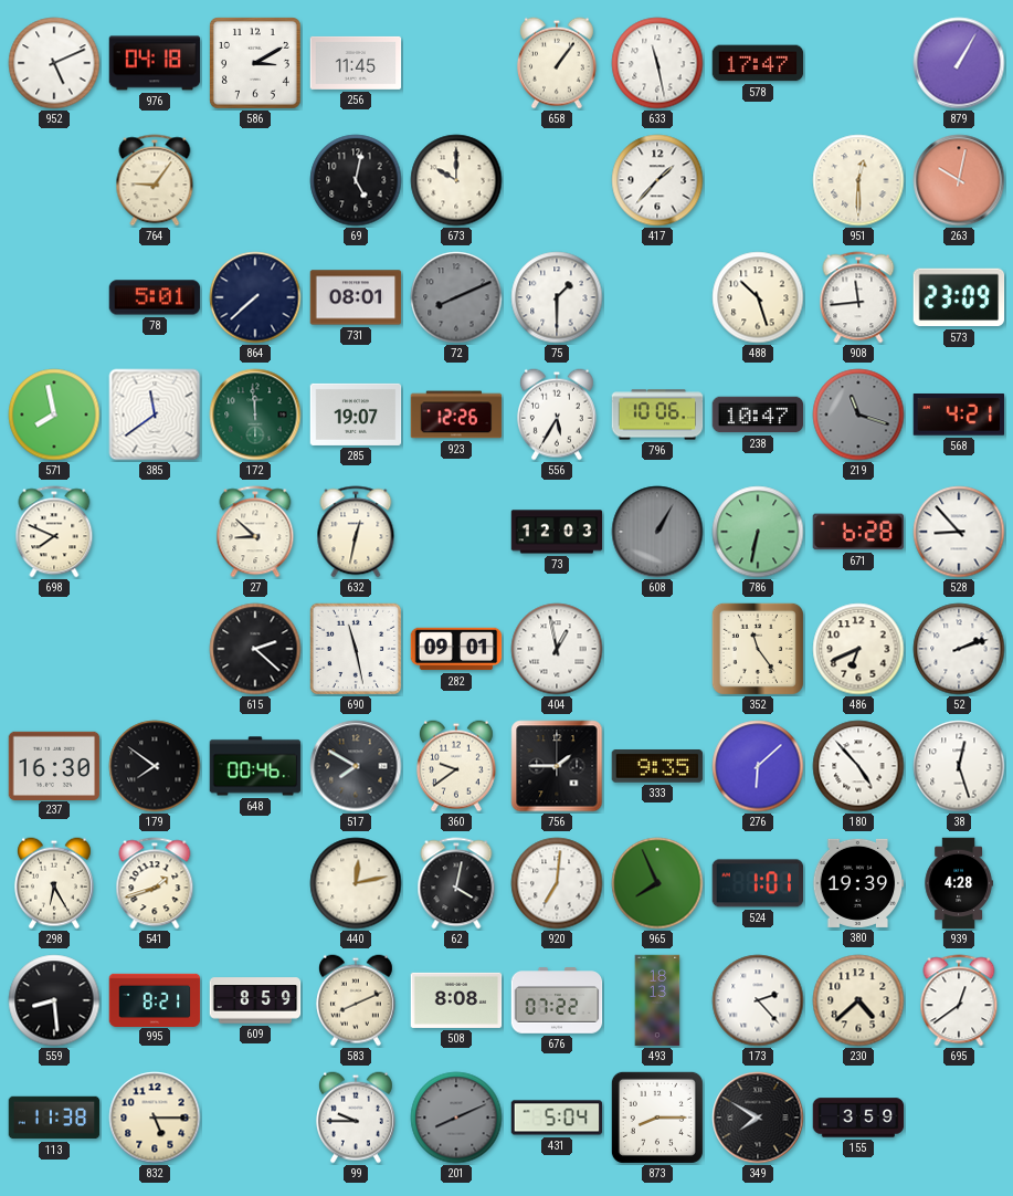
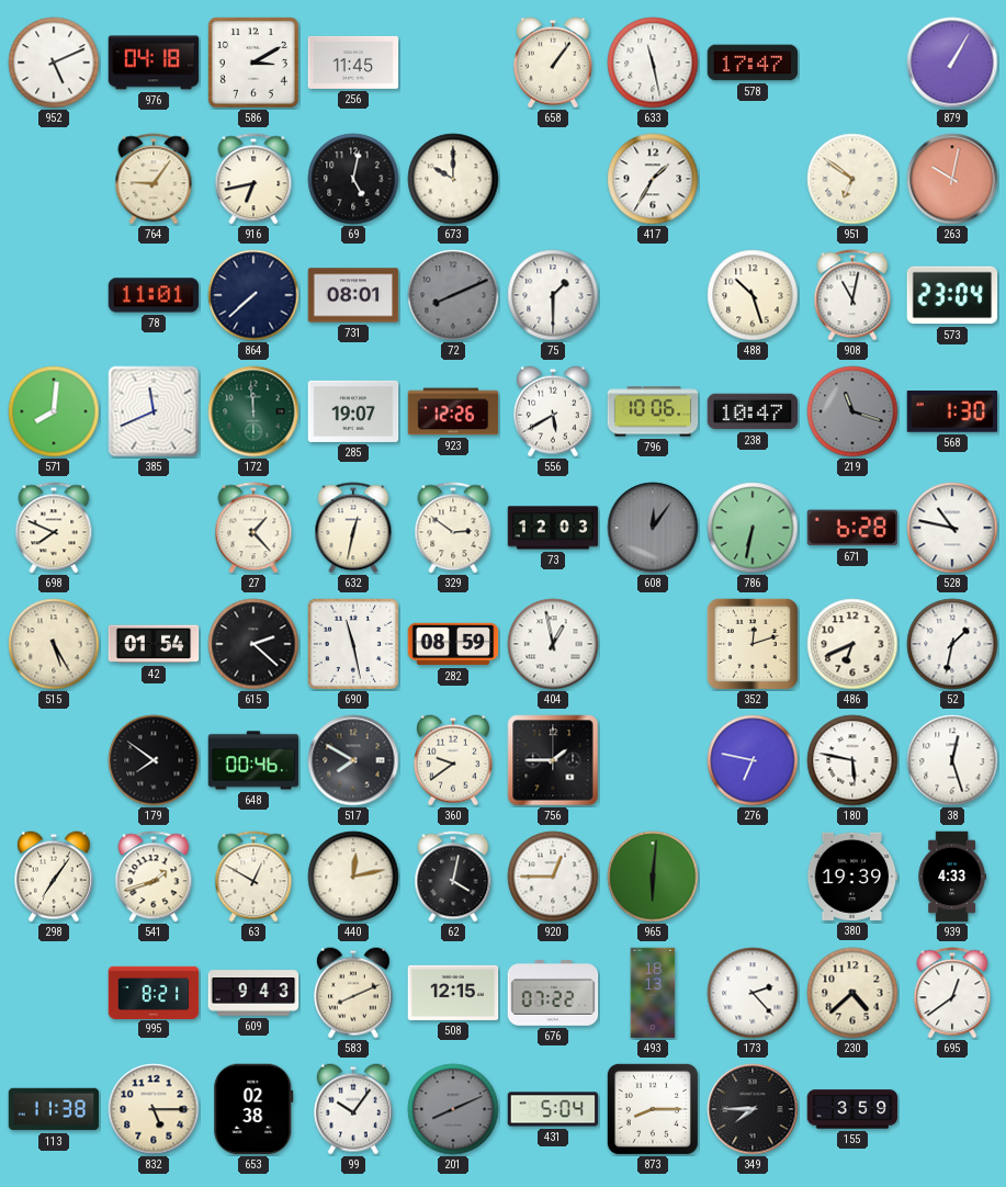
916: none -> 6:43
417: 1:37 -> 1:35
951: 12:30 -> 6:51
78: 5:01 -> 11:01
908: 11:44 -> 11:02
573: 23:09 -> 23:04
571: 7:58 -> 8:01
385: 11:39 -> 11:41
556: 5:35 -> 5:40
568: 4:21 -> 1:30
27: 8:52 -> 1:23
329: none -> 2:51
608: 1:05 -> 12:06
528: 8:53 -> 10:47
515: none -> 5:25
42: none -> 01:54
282: 09:01 -> 08:59
352: 11:24 -> 12:12
52: 2:12 -> 1:32
237: 16:30 -> none
333: 9:35 -> none
276: 6:08 -> 6:47
180: 4:53 -> 5:47
298: 6:25 -> 7:06
63: none -> 12:50
920: 7:01 -> 12:45
965: 7:56 -> 6:01
524: 1:01 -> none
939: 4:28 -> 4:33
559: 8:29 -> none
609: 8:59 -> 9:43
508: 8:08 -> 12:15
653: none -> 02:38
99: 9:45 -> 10:06
349: 7:50 -> 7:45
